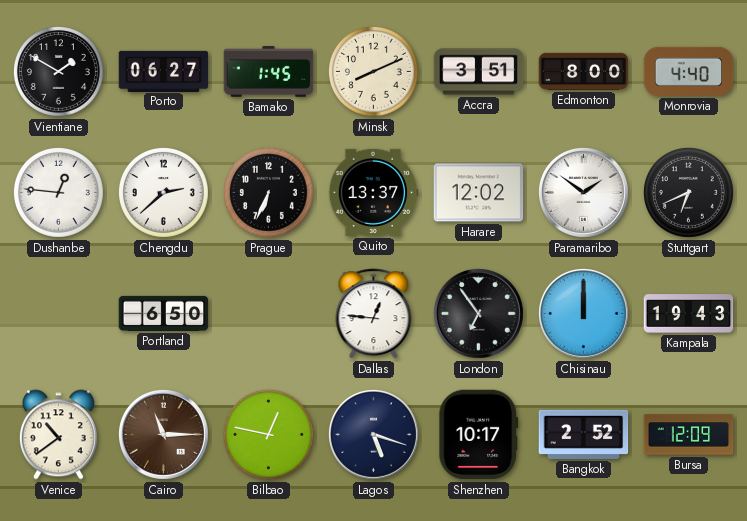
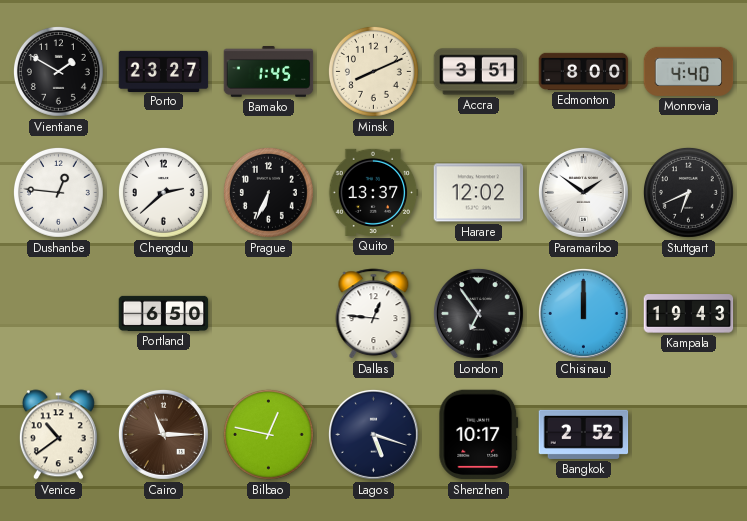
Porto: 06:27 -> 23:27
Bursa: 12:09 -> none
